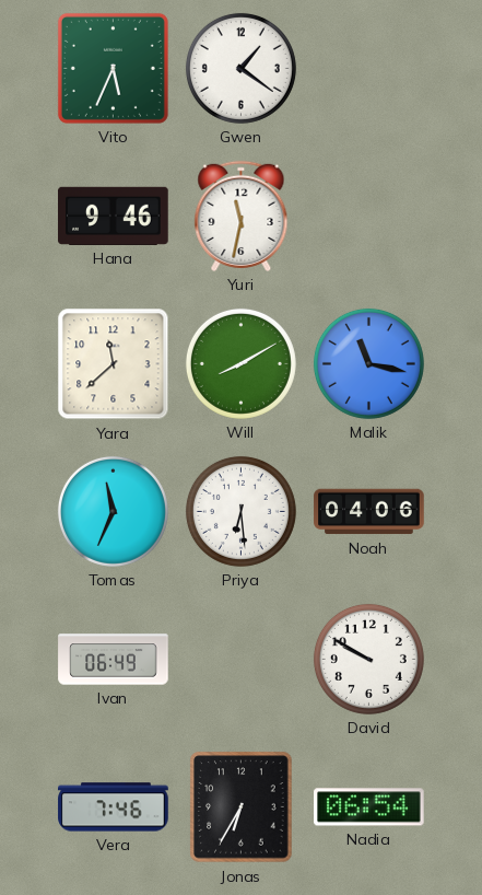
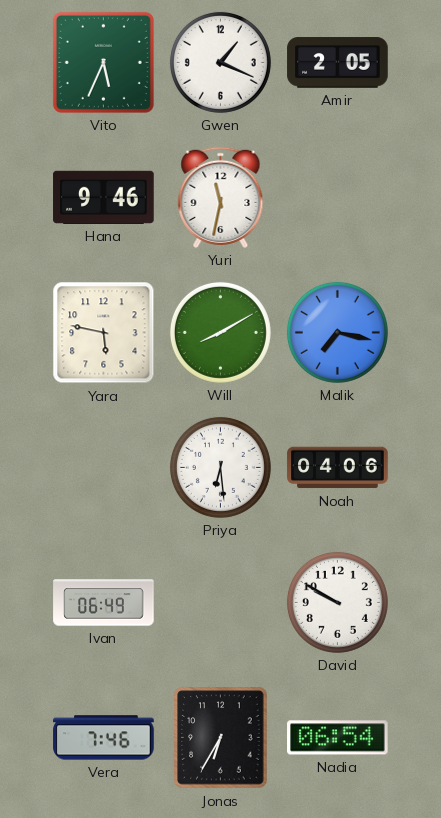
Gwen: 1:21 -> 1:19
Amir: none -> 2:05
Yara: 11:38 -> 5:47
Malik: 11:17 -> 7:17
Tomas: 11:34 -> none
